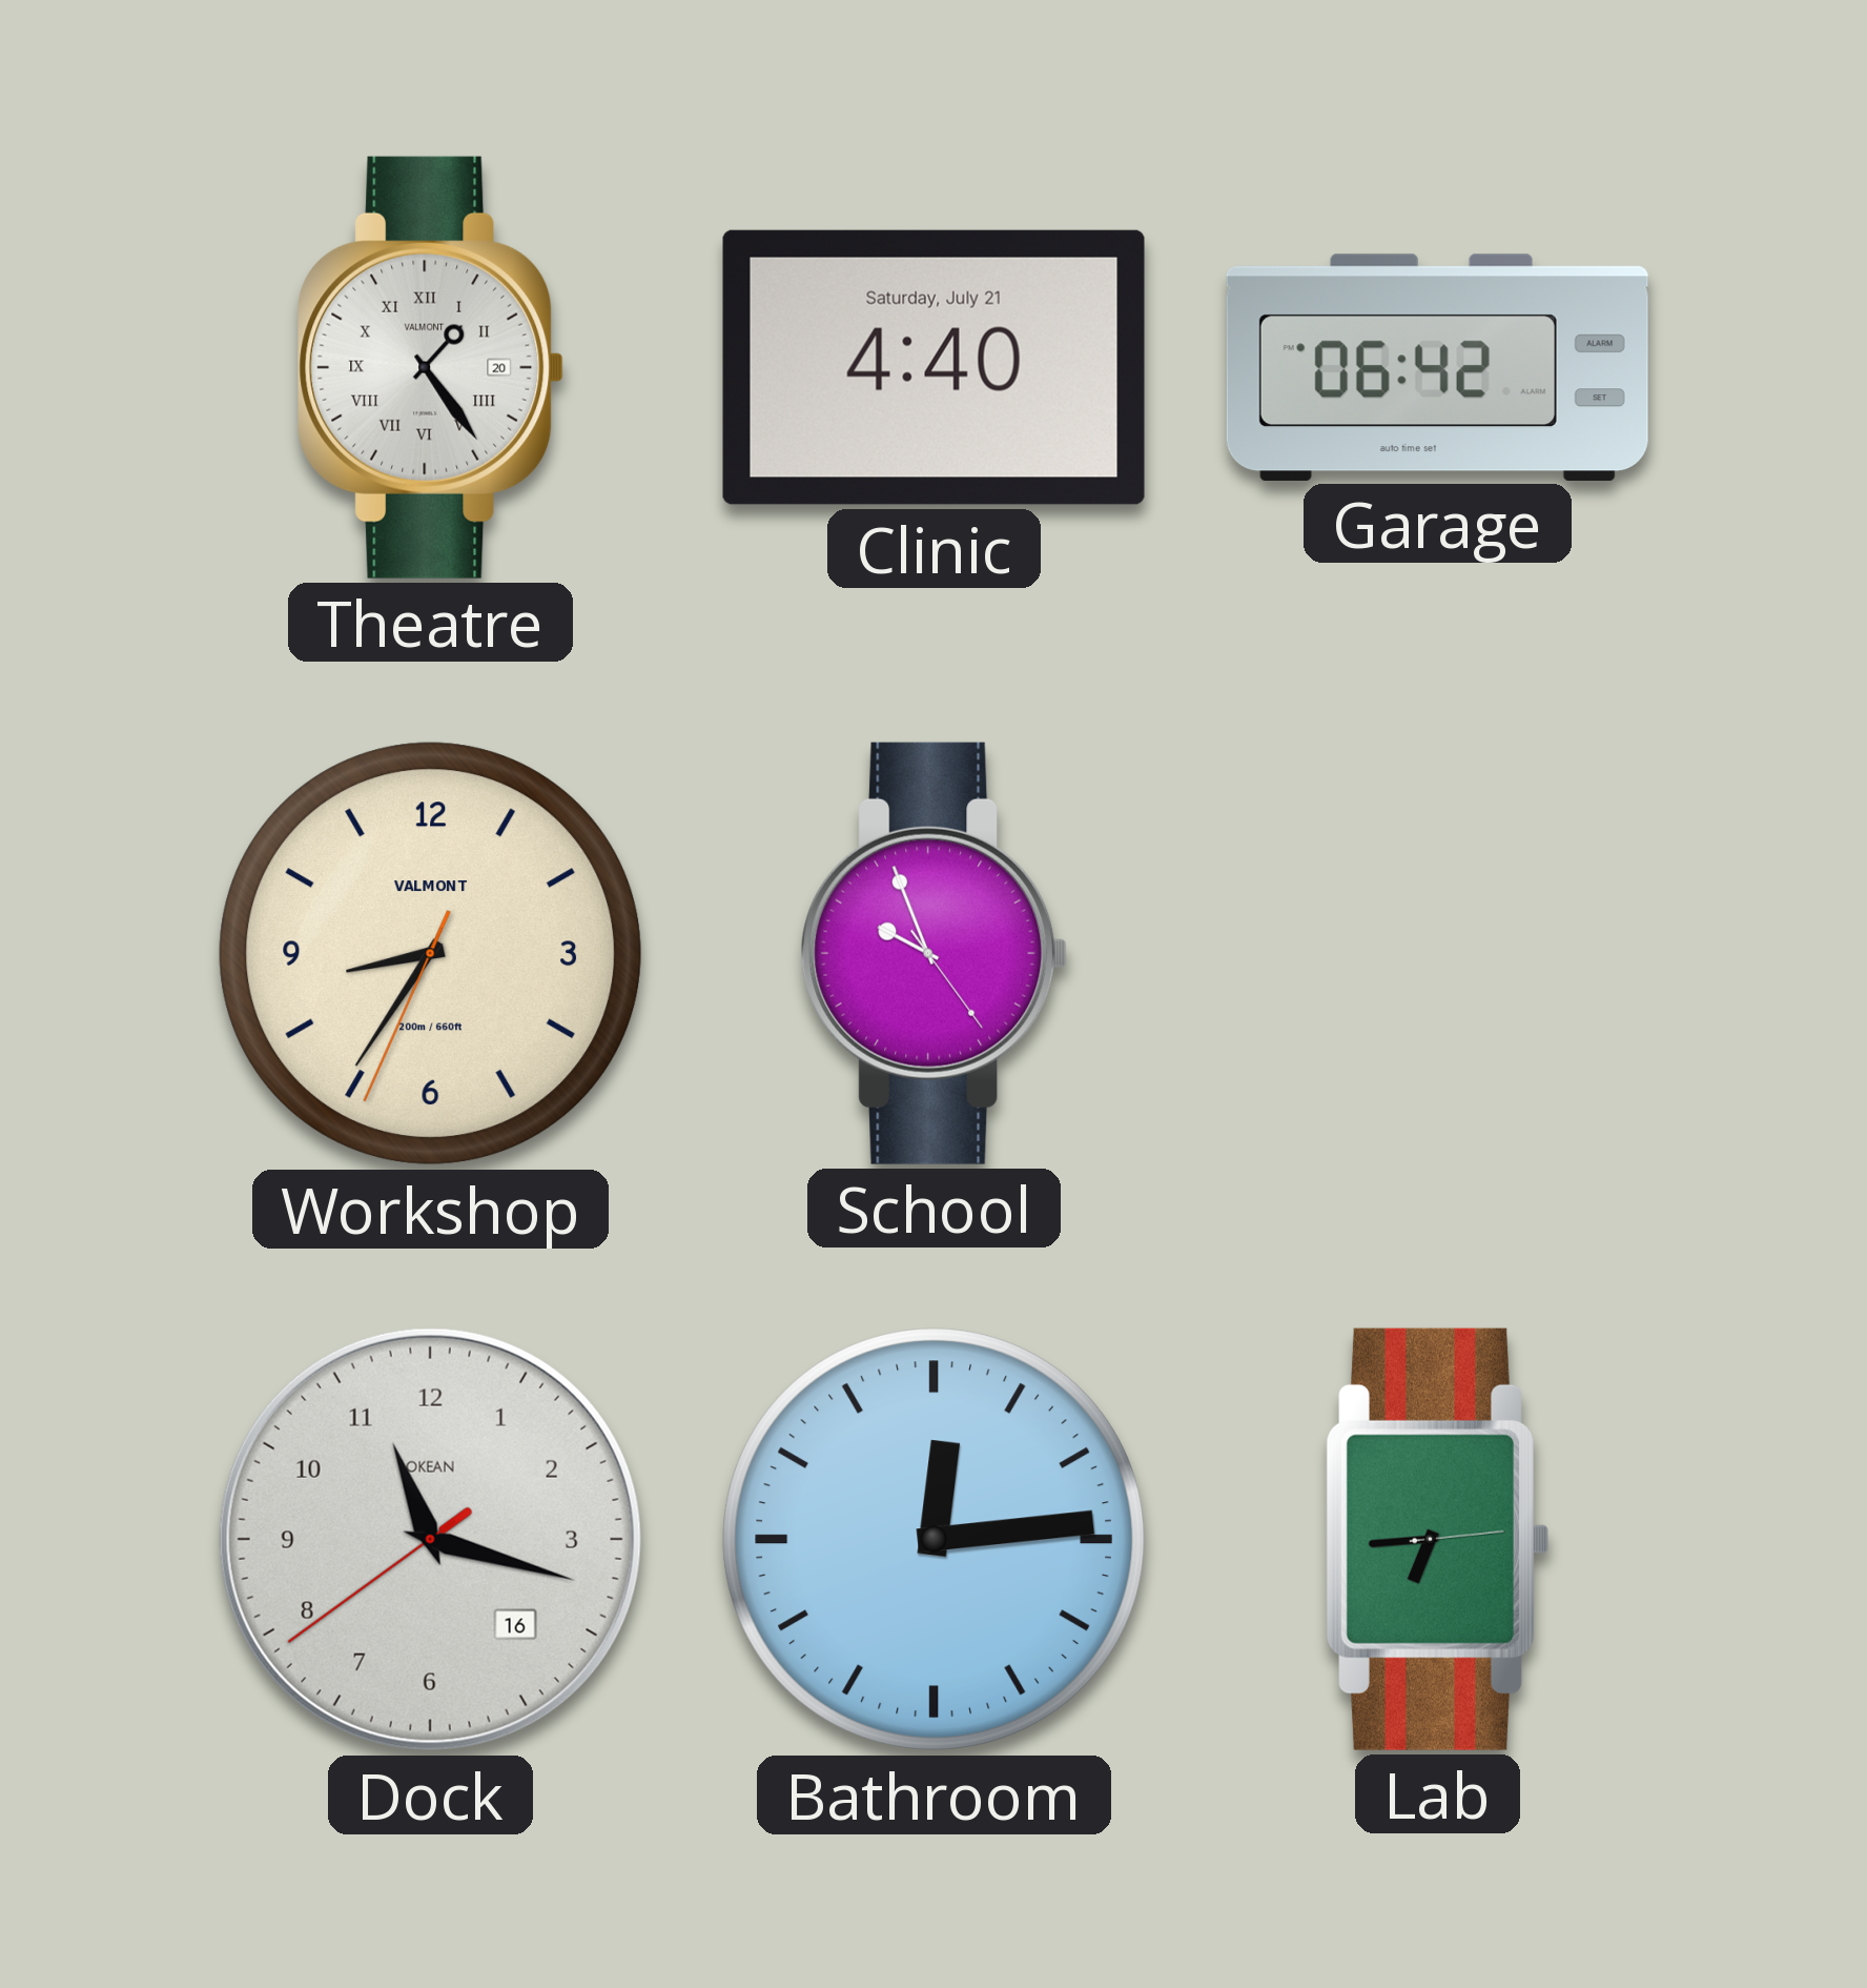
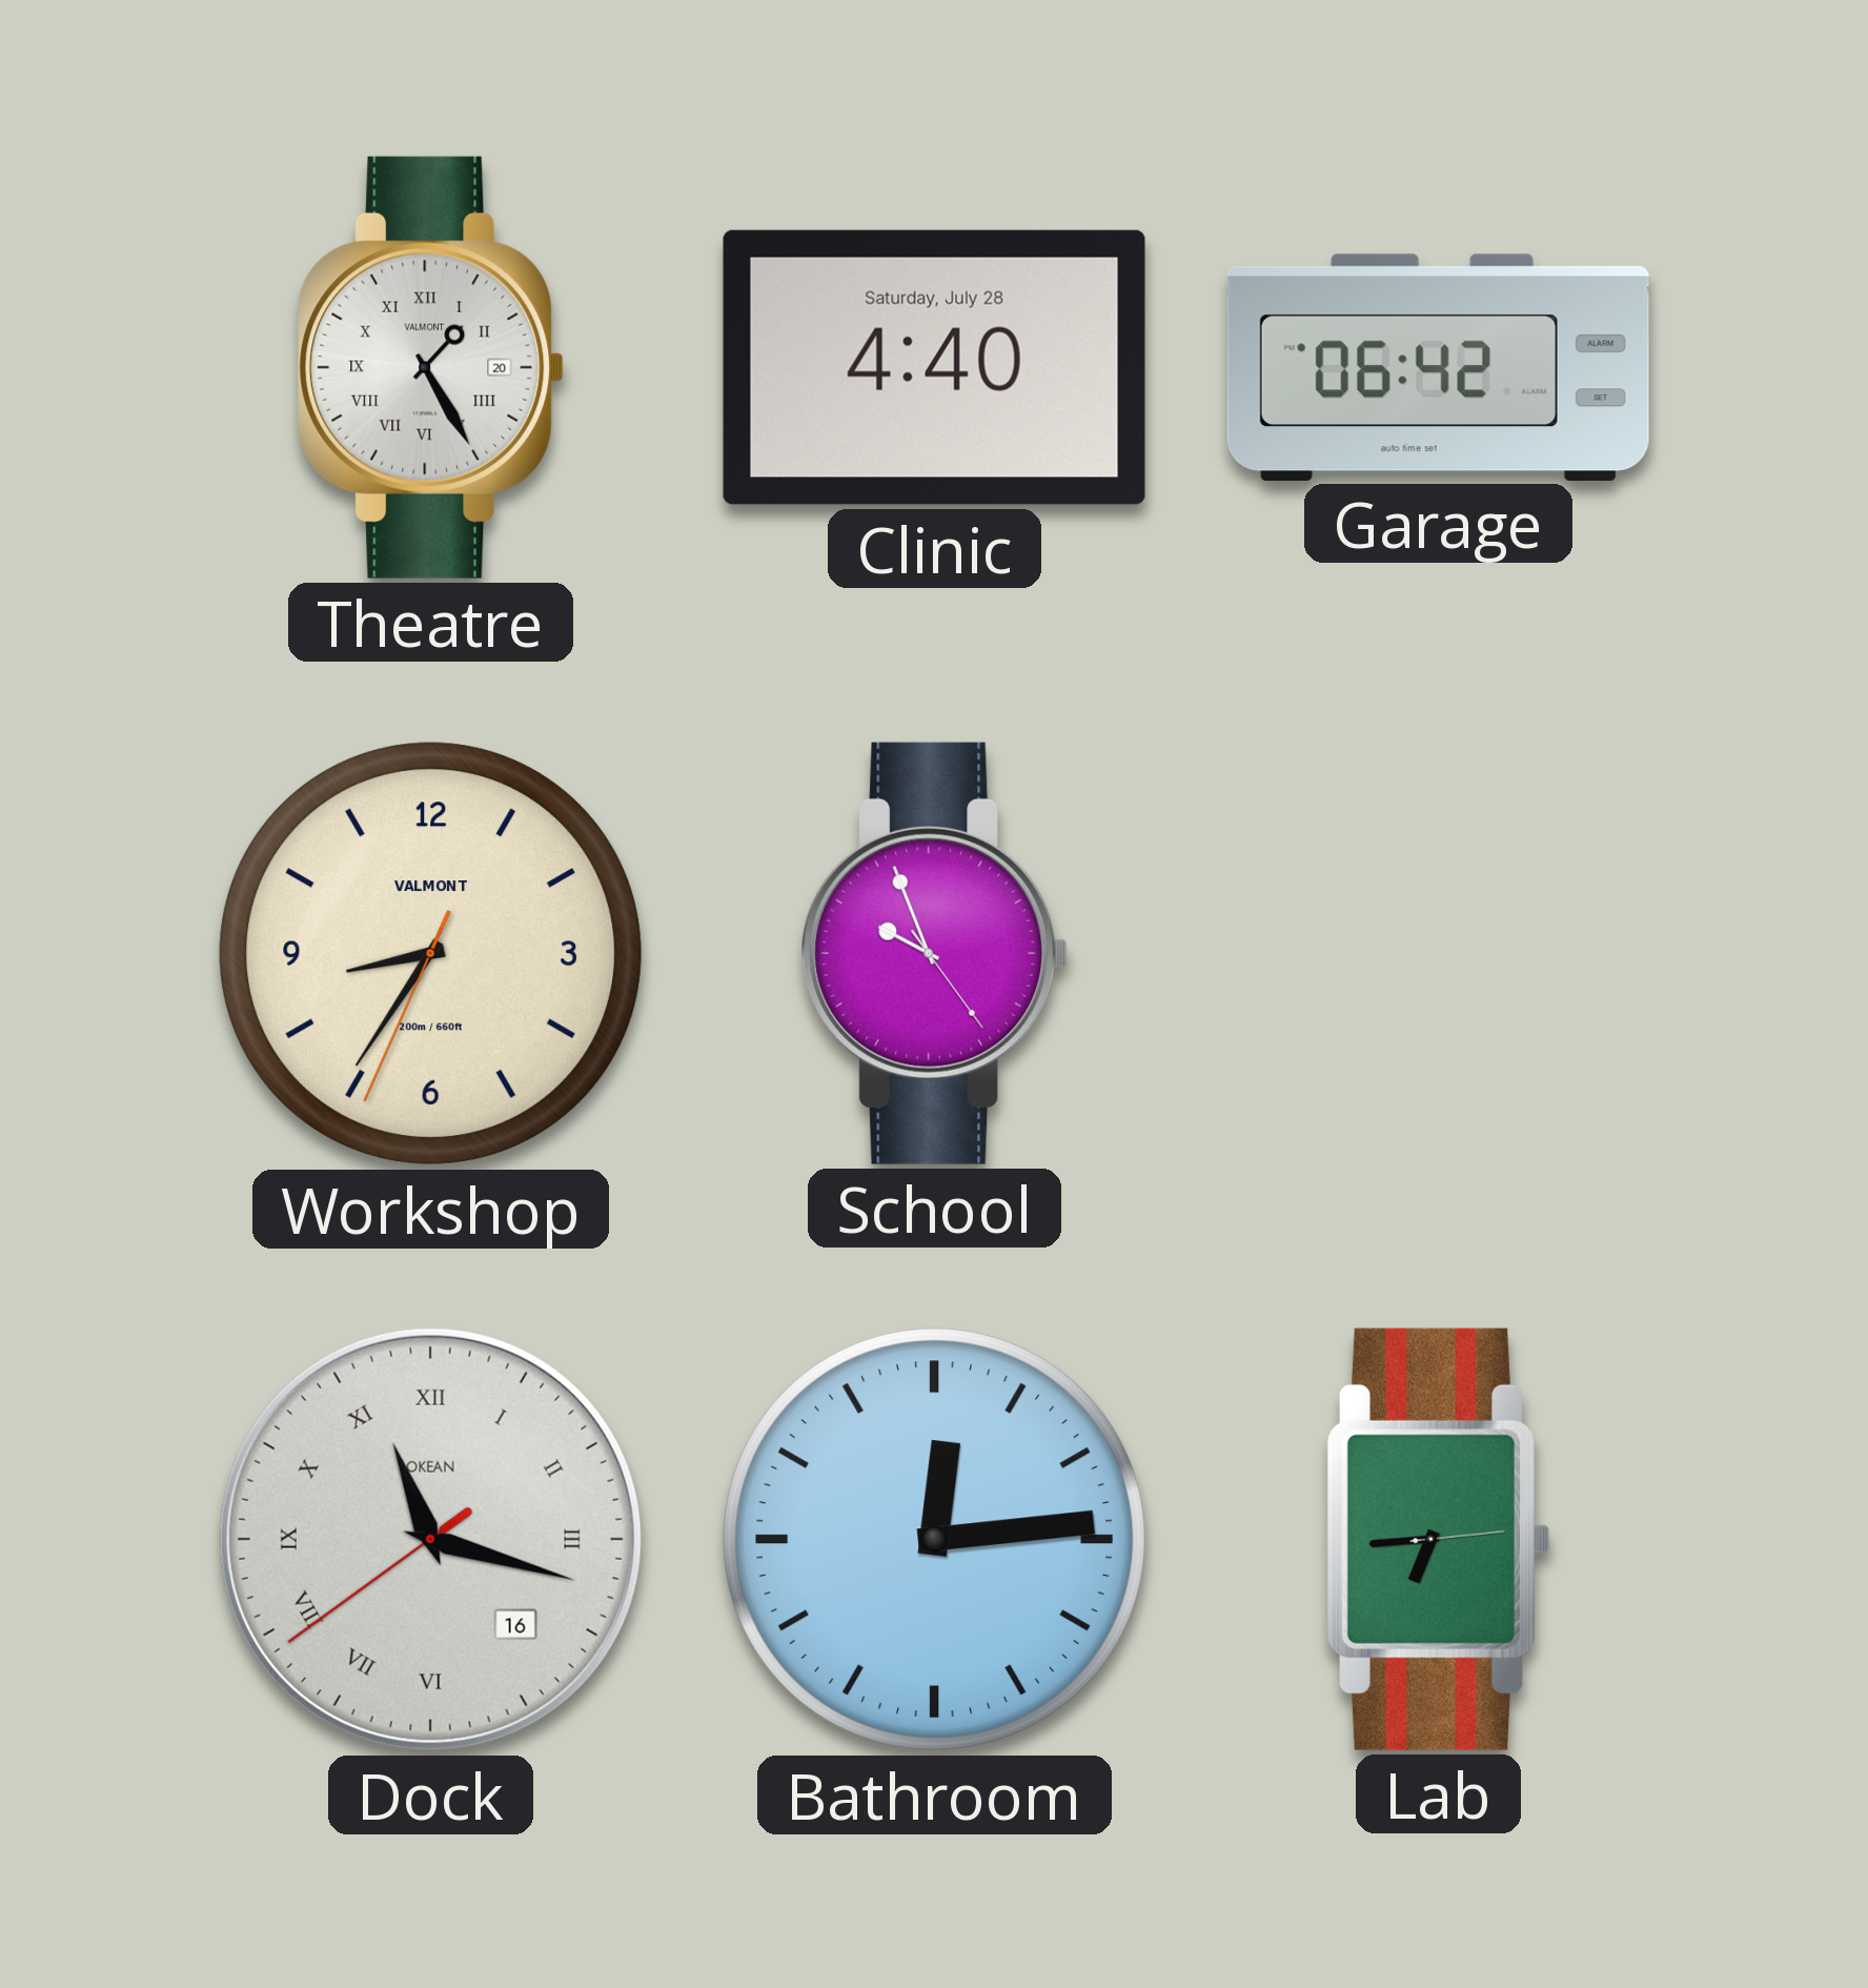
Theatre: 1:24 -> 1:25
Clinic date: Saturday, July 21 -> Saturday, July 28
Dock numerals: Arabic -> Roman
